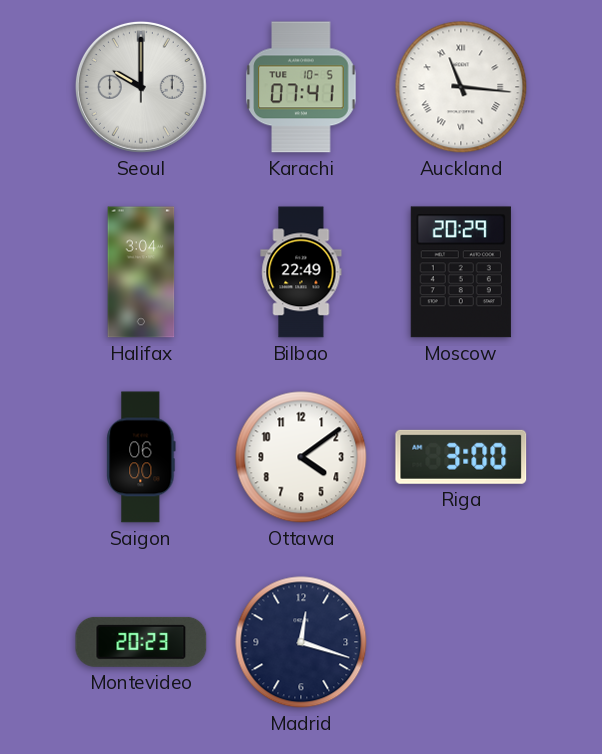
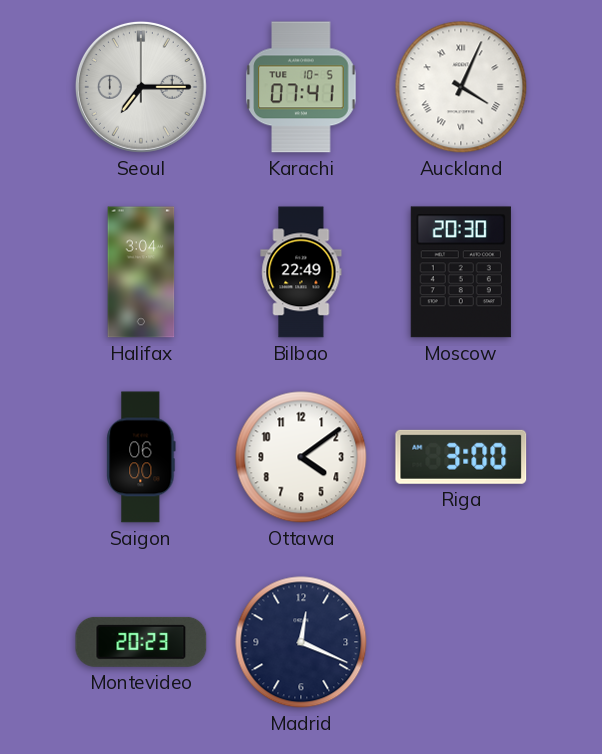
Seoul: 10:00 -> 7:15
Auckland: 11:16 -> 4:04
Moscow: 20:29 -> 20:30
Madrid: 12:18 -> 12:19
